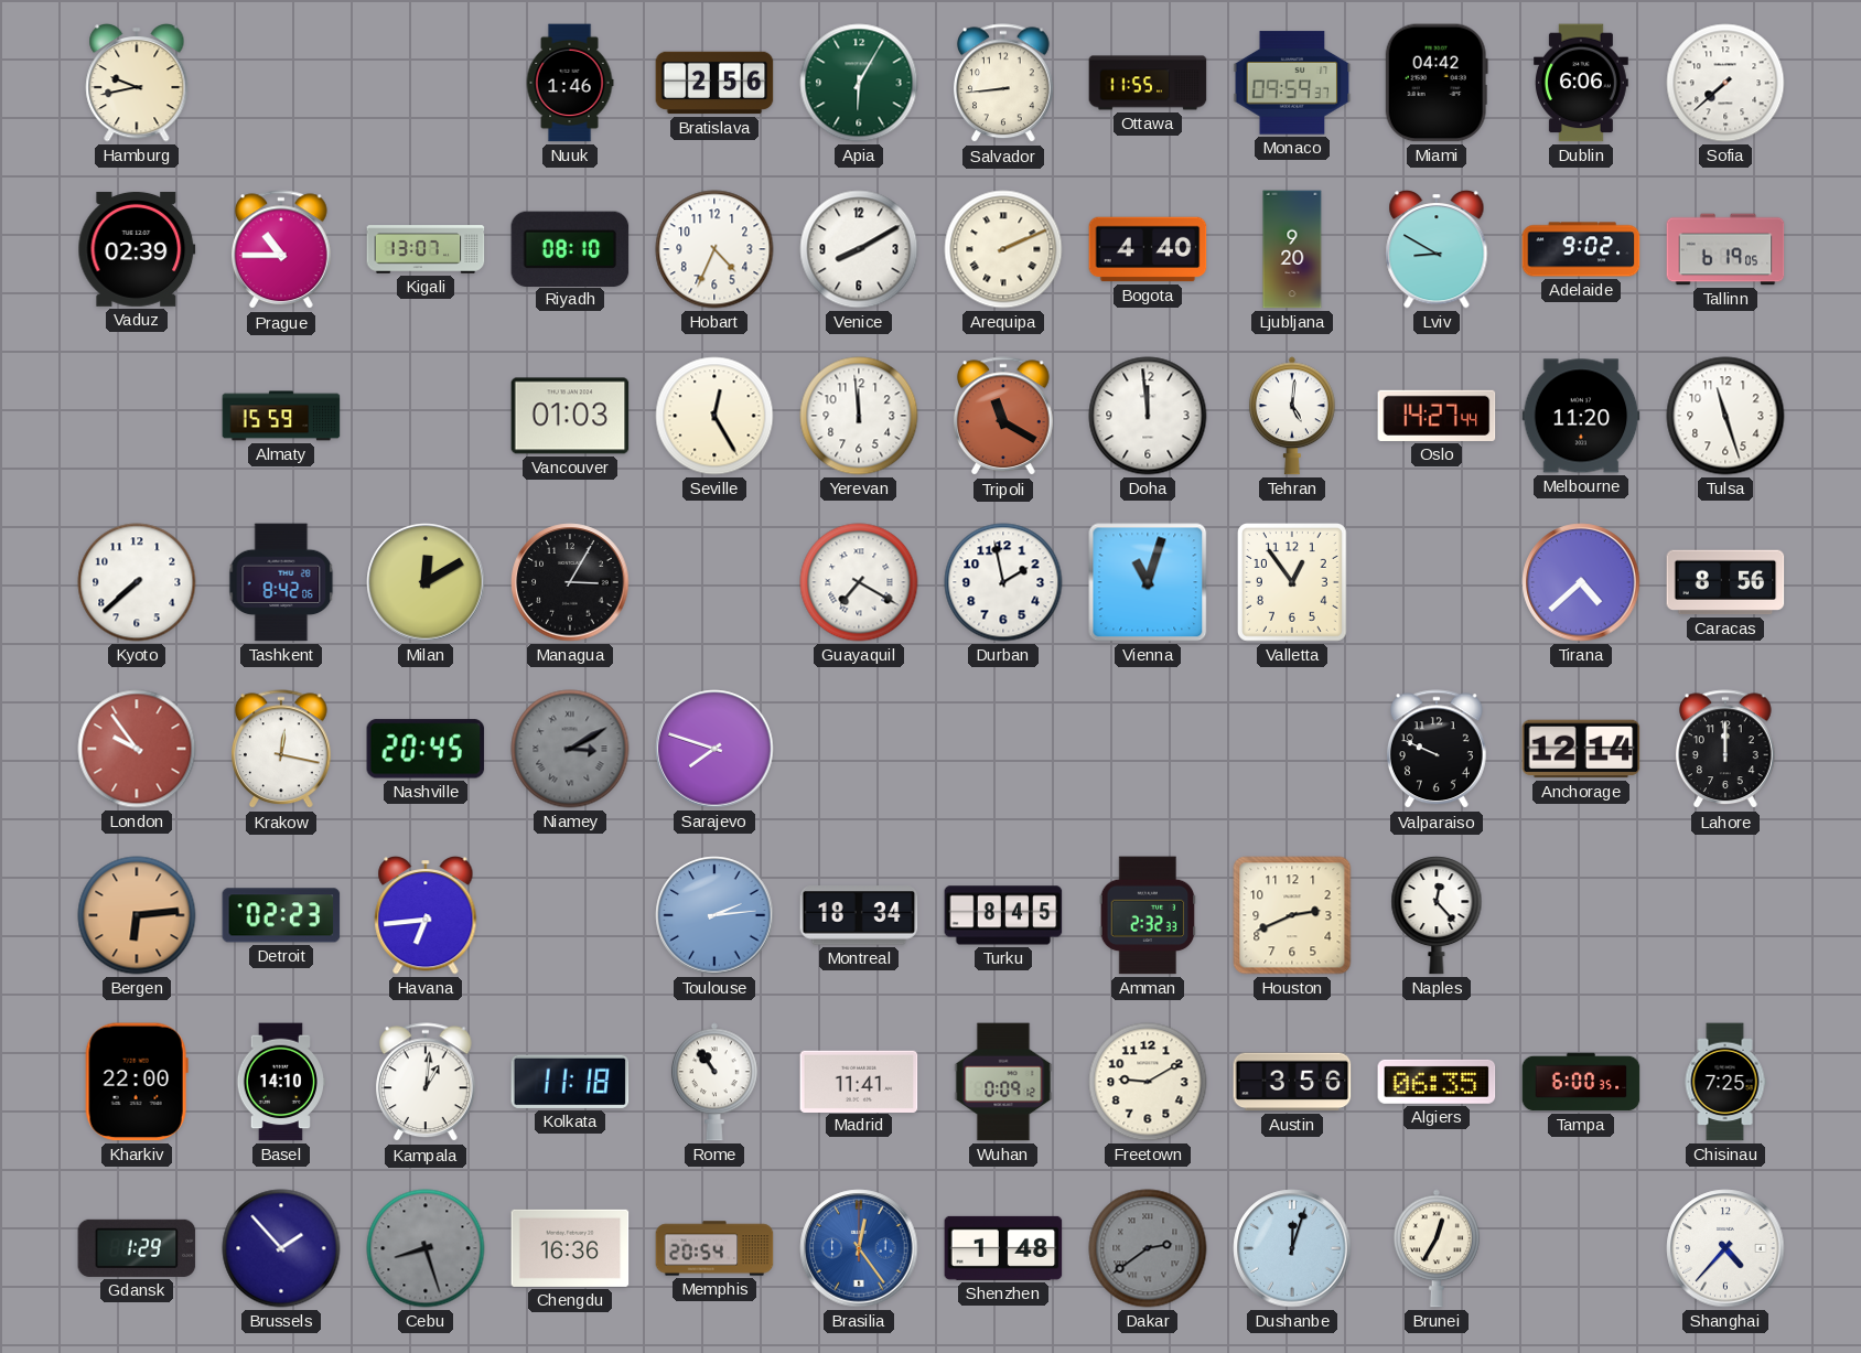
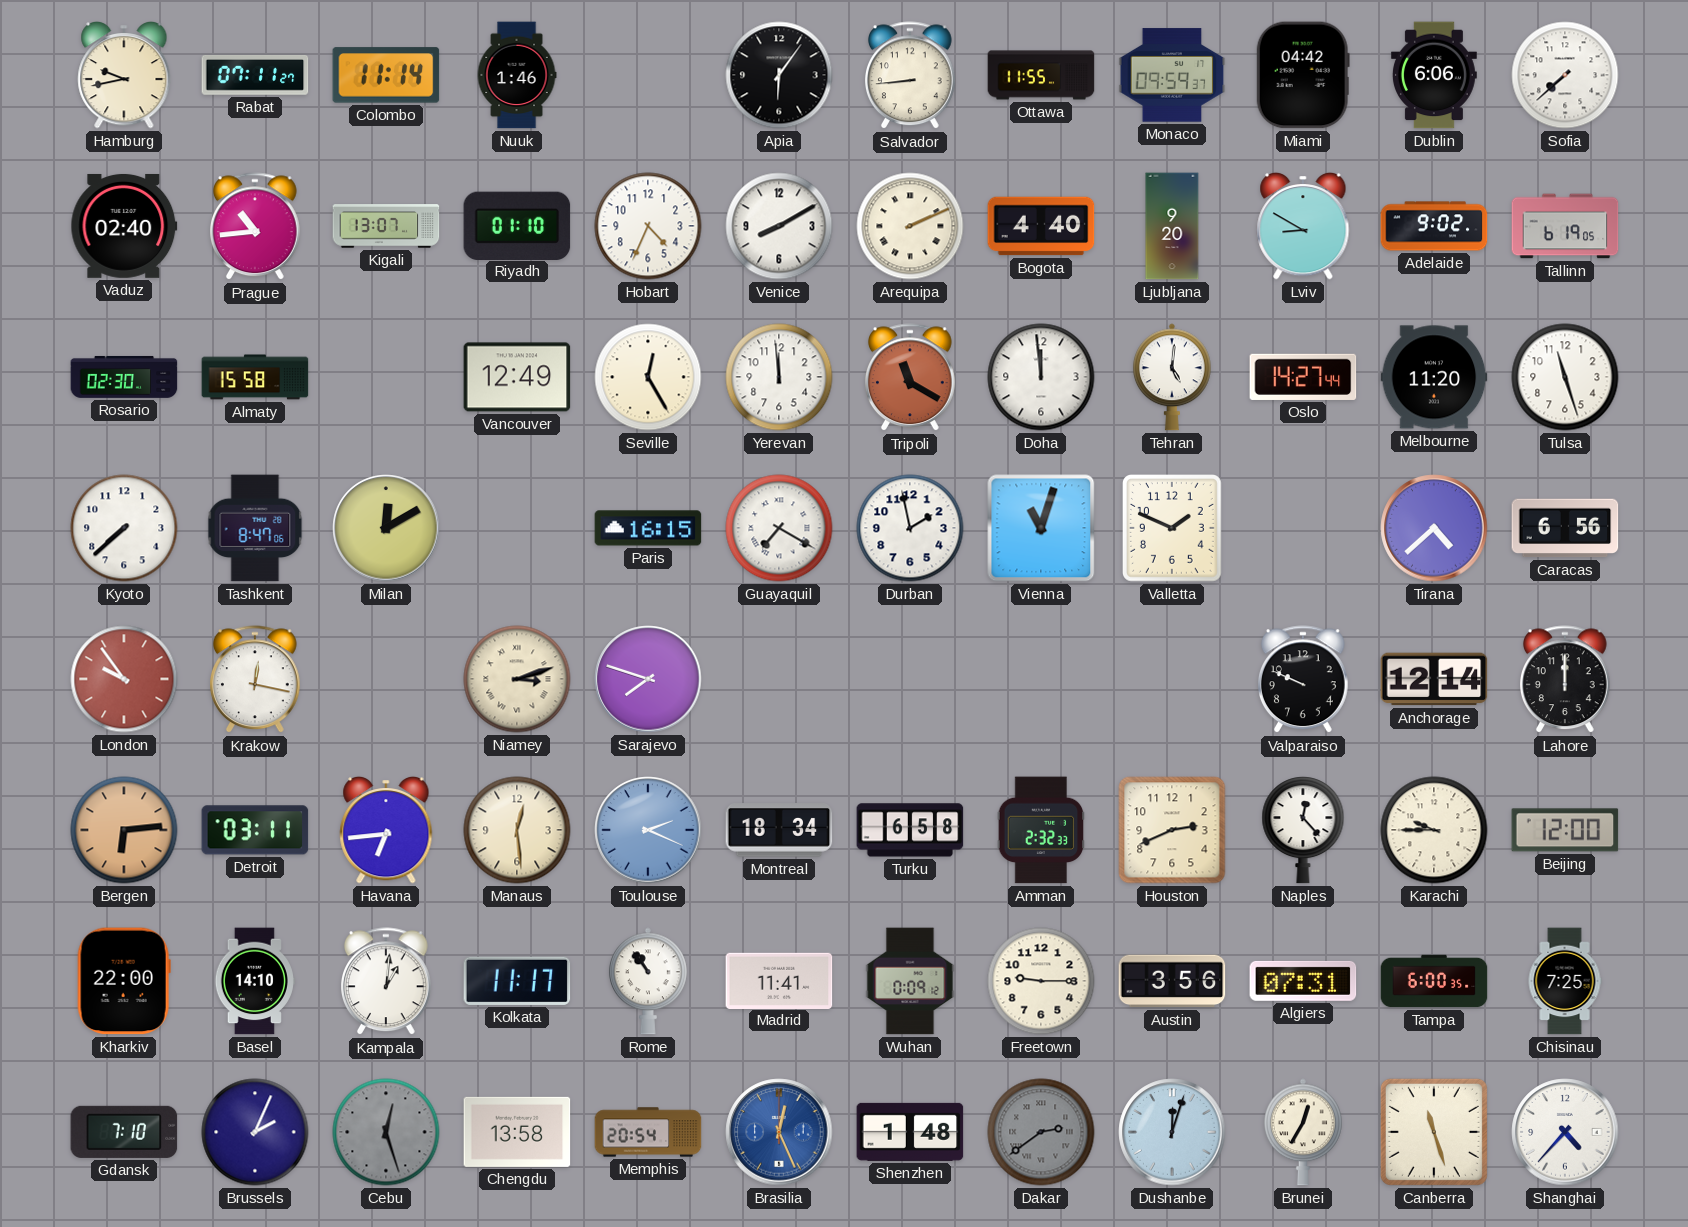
Rabat: none -> 07:11
Colombo: none -> 11:14
Bratislava: 2:56 -> none
Apia: 6:05 -> 6:06
Apia dial: green -> black
Vaduz: 02:39 -> 02:40
Prague: 10:45 -> 10:44
Riyadh: 08:10 -> 01:10
Rosario: none -> 02:30
Almaty: 15:59 -> 15:58
Vancouver: 01:03 -> 12:49
Tashkent: 8:42 -> 8:47
Managua: 3:05 -> none
Paris: none -> 16:15
Valletta: 12:54 -> 1:49
Caracas: 8:56 -> 6:56
Nashville: 20:45 -> none
Niamey: 3:10 -> 3:12
Niamey dial: grey -> cream
Detroit: 02:23 -> 03:11
Manaus: none -> 12:29
Toulouse: 2:14 -> 2:19
Turku: 8:45 -> 6:58
Karachi: none -> 9:45
Beijing: none -> 12:00
Kolkata: 11:18 -> 11:17
Freetown: 9:10 -> 9:15
Algiers: 06:35 -> 07:31
Gdansk: 1:29 -> 7:10
Brussels: 1:53 -> 2:04
Cebu: 8:27 -> 12:27
Chengdu: 16:36 -> 13:58
Brasilia: 12:24 -> 12:26
Canberra: none -> 11:27
